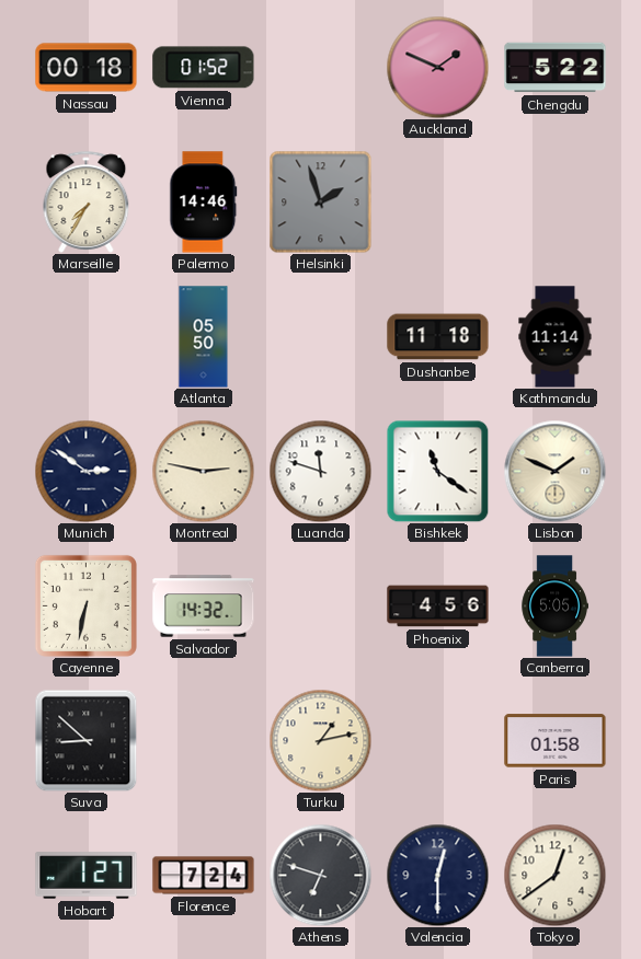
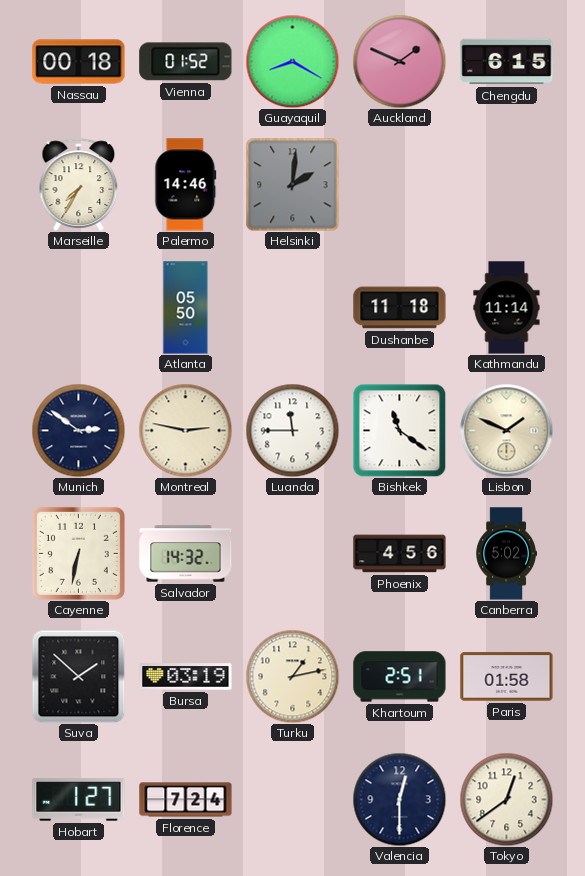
Guayaquil: none -> 8:20
Chengdu: 5:22 -> 6:15
Helsinki: 1:57 -> 2:01
Luanda: 11:48 -> 11:45
Canberra: 5:05 -> 5:02
Suva: 8:52 -> 1:52
Bursa: none -> 03:19
Khartoum: none -> 2:51
Athens: 6:48 -> none
